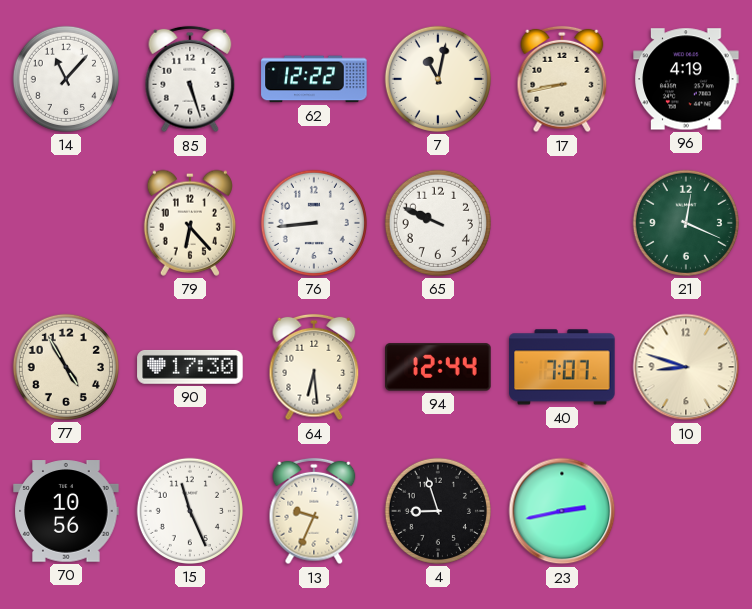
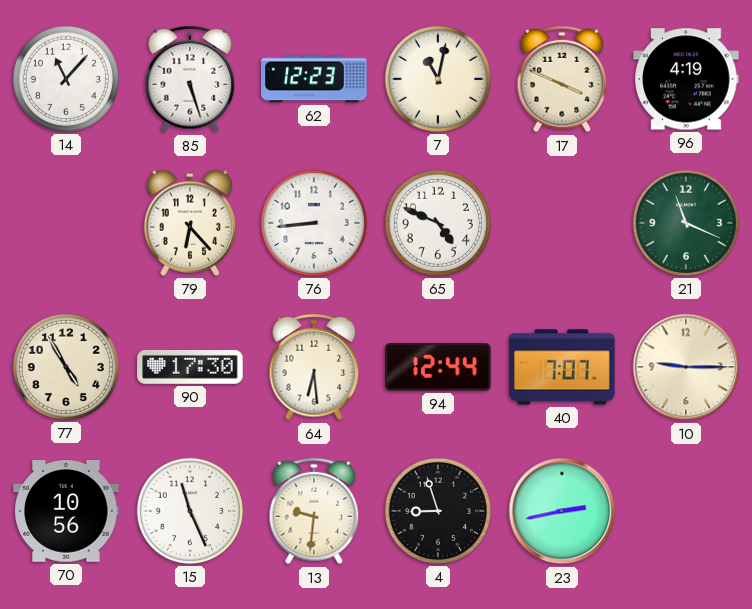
62: 12:22 -> 12:23
17: 8:43 -> 3:49
65: 9:49 -> 4:49
21: 12:19 -> 11:19
10: 8:48 -> 9:15
13: 9:34 -> 9:31
